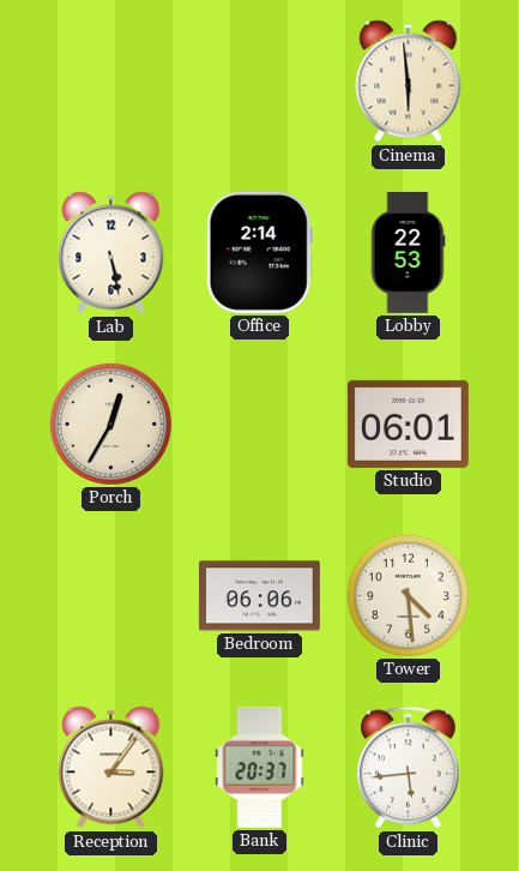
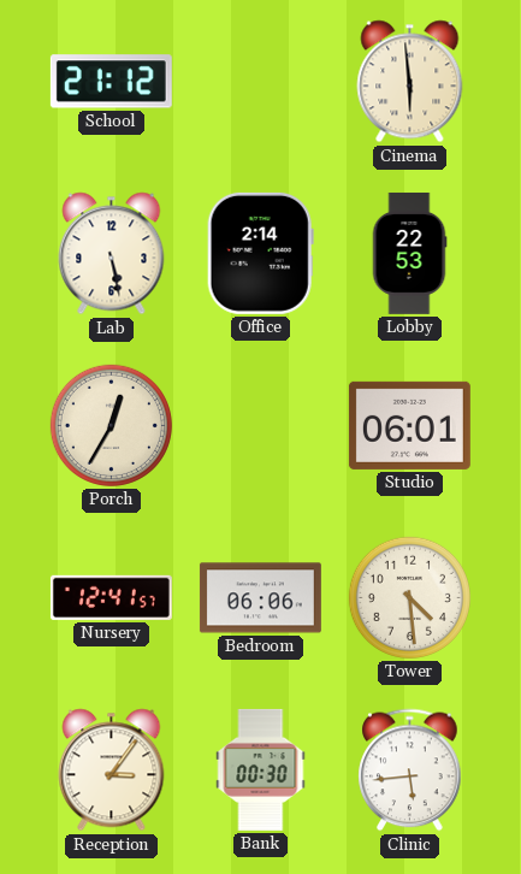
School: none -> 21:12
Nursery: none -> 12:41
Bank: 20:37 -> 00:30
